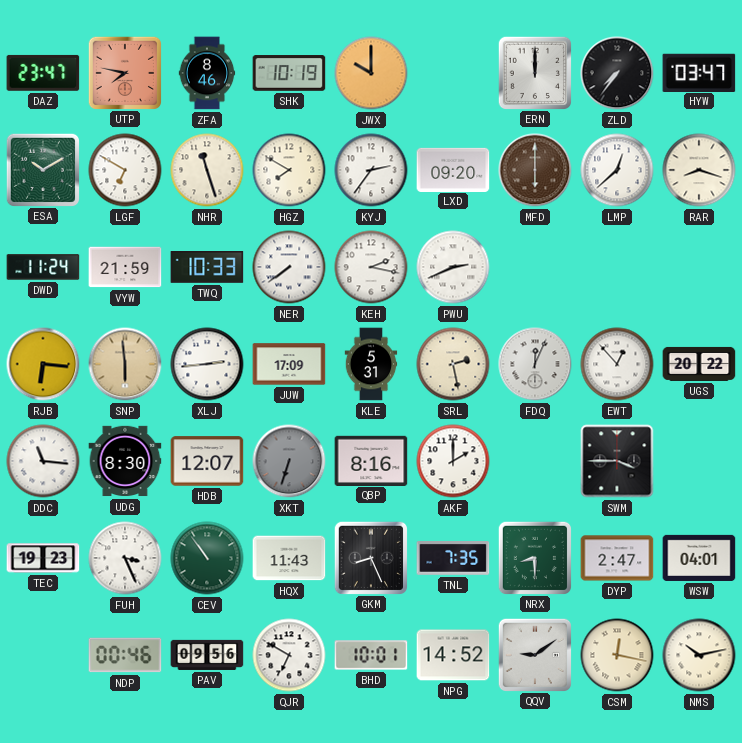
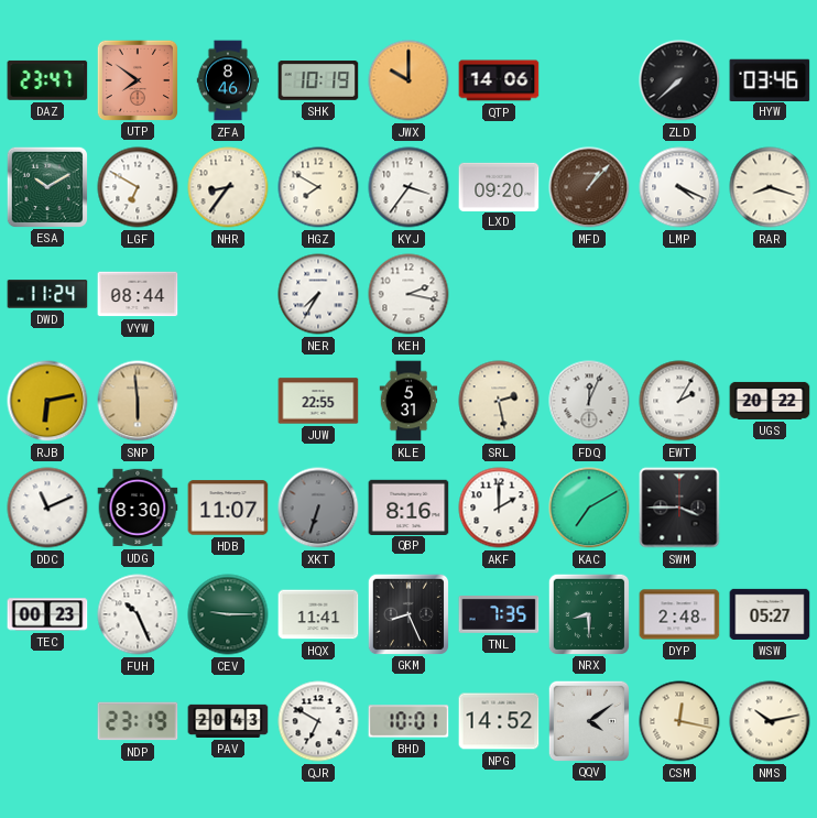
UTP: 7:47 -> 7:51
QTP: none -> 14:06
ERN: 12:00 -> none
ZLD: 7:36 -> 7:38
HYW: 03:47 -> 03:46
NHR: 11:27 -> 8:36
KYJ: 2:36 -> 3:36
MFD: 6:00 -> 1:07
LMP: 12:38 -> 4:19
VYW: 21:59 -> 08:44
TWQ: 10:33 -> none
NER: 7:39 -> 7:35
PWU: 2:41 -> none
RJB: 6:16 -> 6:13
XLJ: 2:44 -> none
JUW: 17:09 -> 22:55
EWT: 12:53 -> 2:05
DDC: 11:16 -> 11:11
HDB: 12:07 -> 11:07
KAC: none -> 7:10
TEC: 19:23 -> 00:23
FUH: 3:26 -> 10:26
CEV: 10:54 -> 9:15
HQX: 11:43 -> 11:41
DYP: 2:47 -> 2:48
WSW: 04:01 -> 05:27
NDP: 00:46 -> 23:19
PAV: 09:56 -> 20:43
QQV: 9:09 -> 4:09
